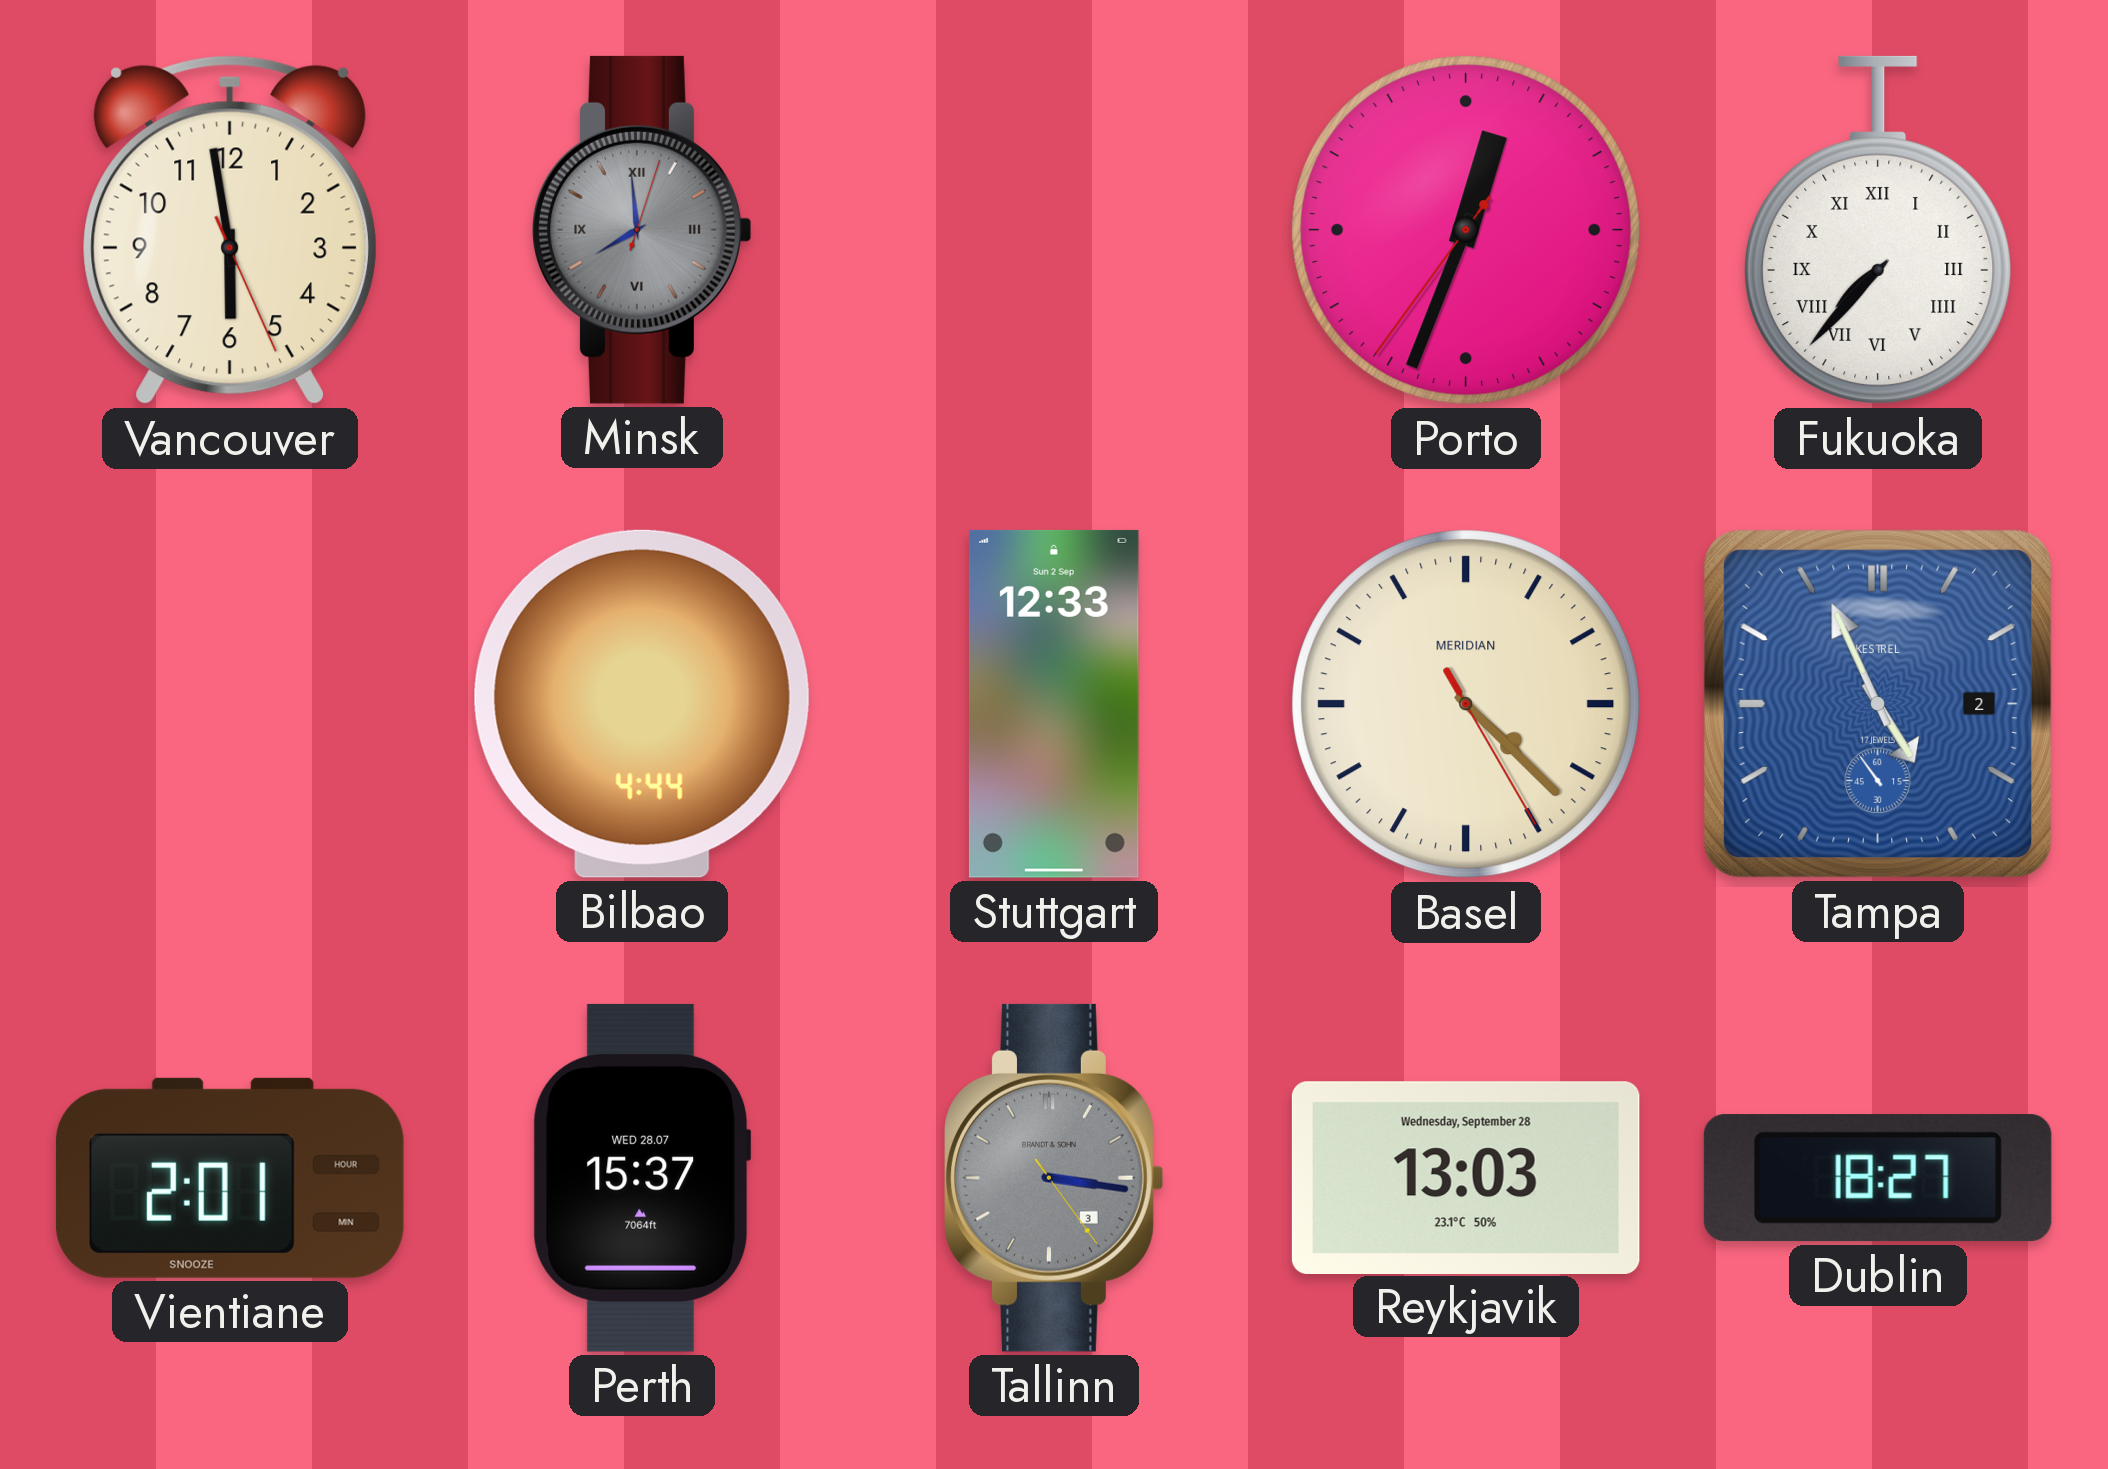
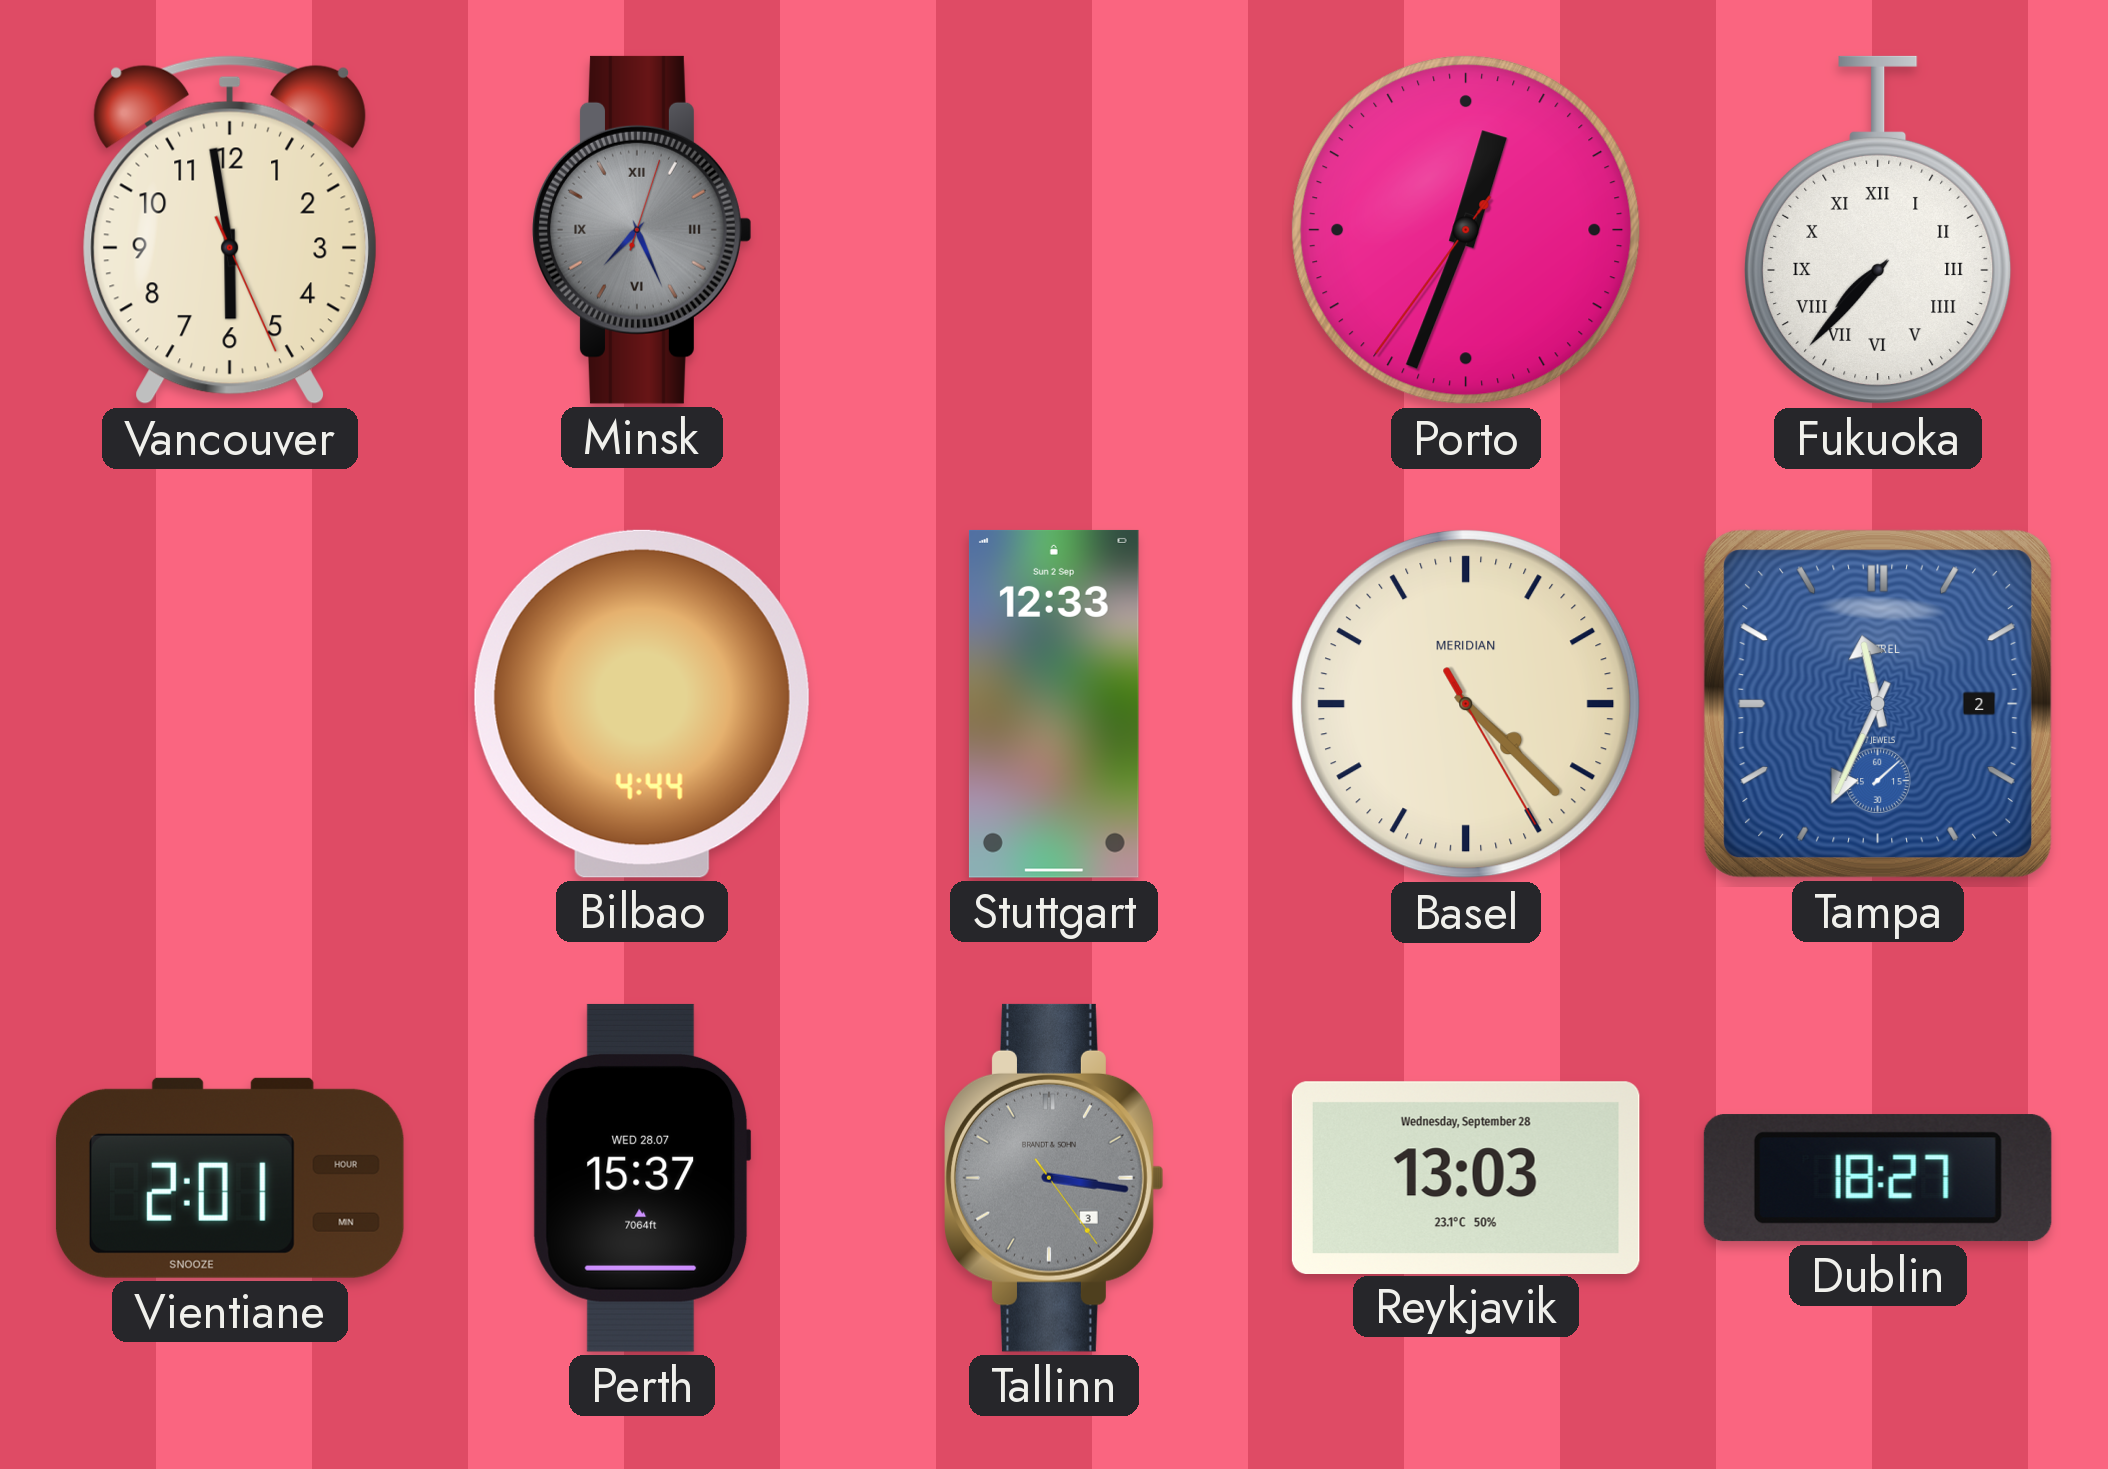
Minsk: 7:59 -> 7:26
Tampa: 4:55 -> 11:34
